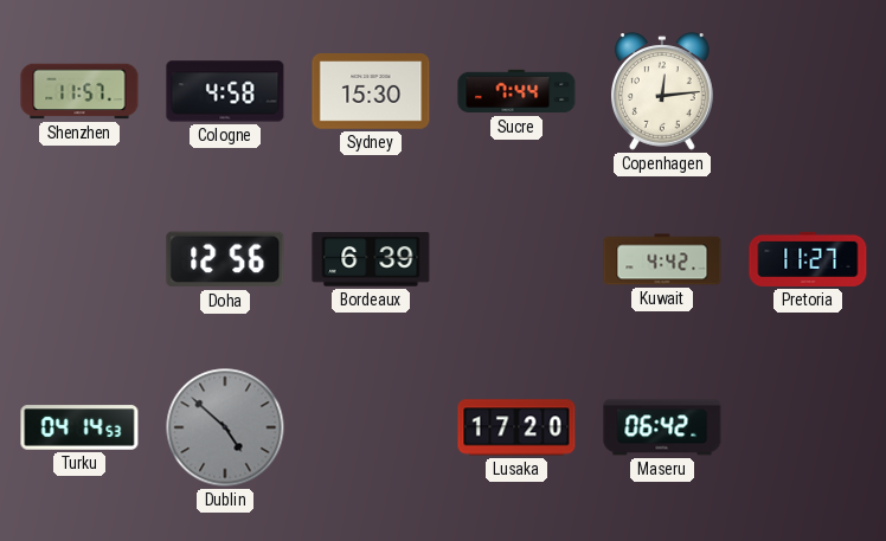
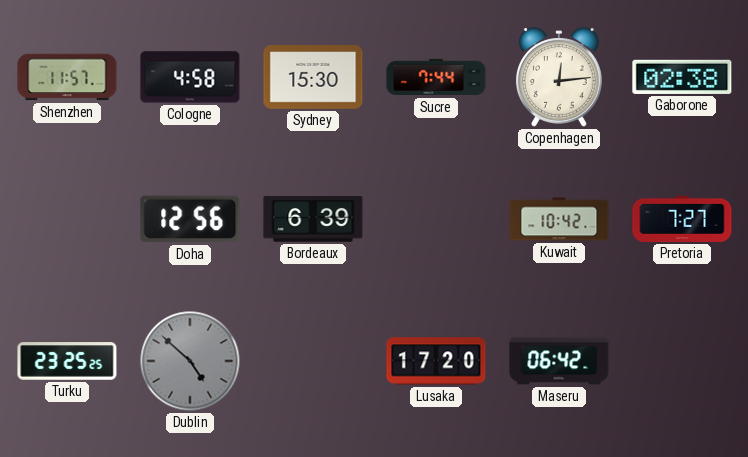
Gaborone: none -> 02:38
Kuwait: 4:42 -> 10:42
Pretoria: 11:27 -> 7:27
Turku: 04:14 -> 23:25
